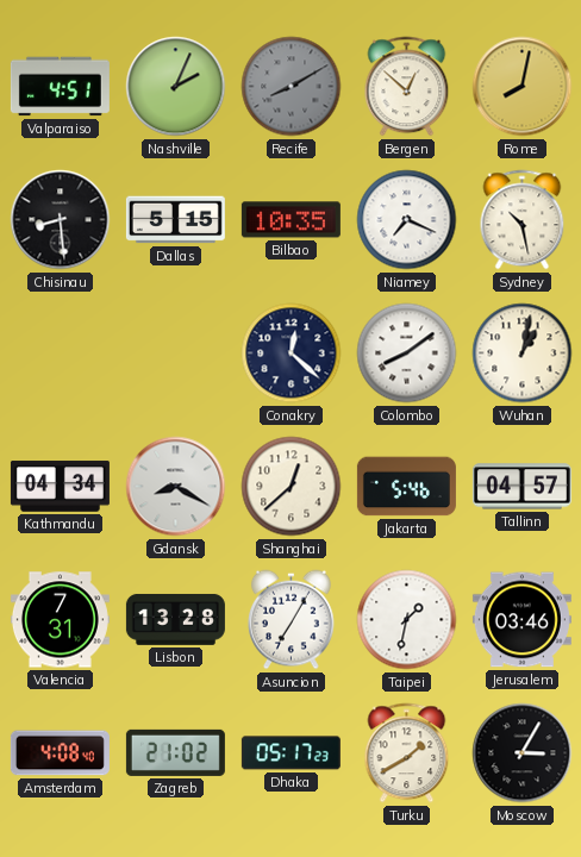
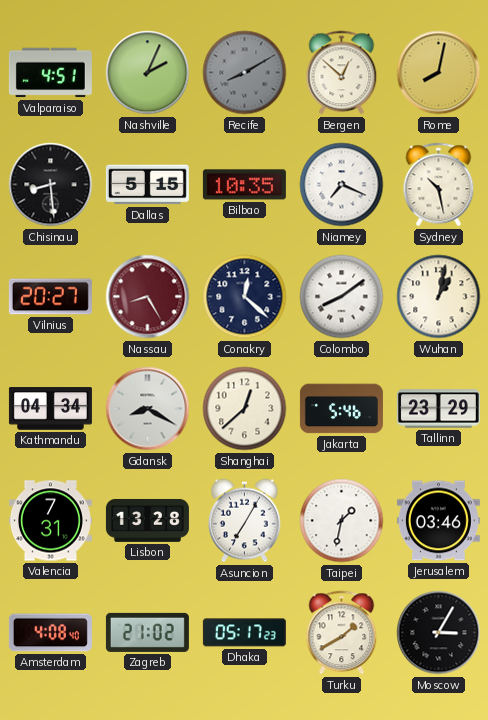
Vilnius: none -> 20:27
Nassau: none -> 8:25
Tallinn: 04:57 -> 23:29
